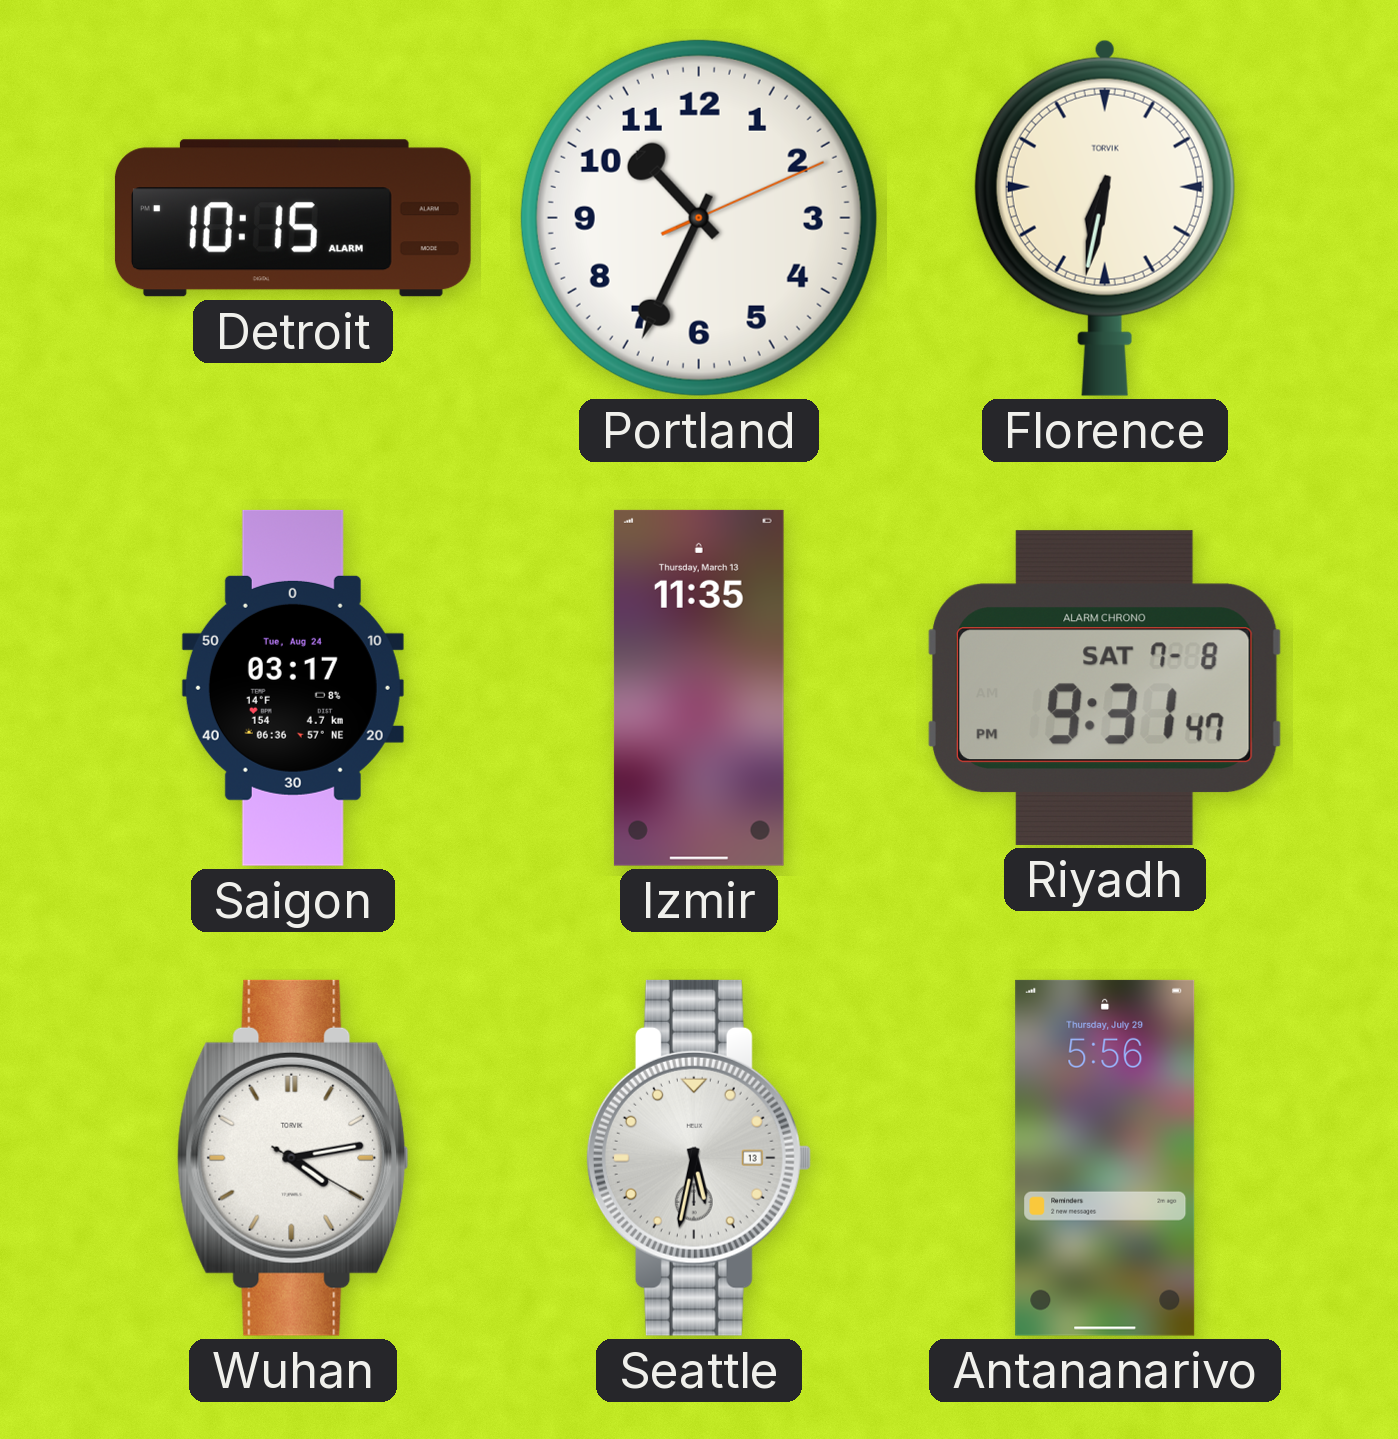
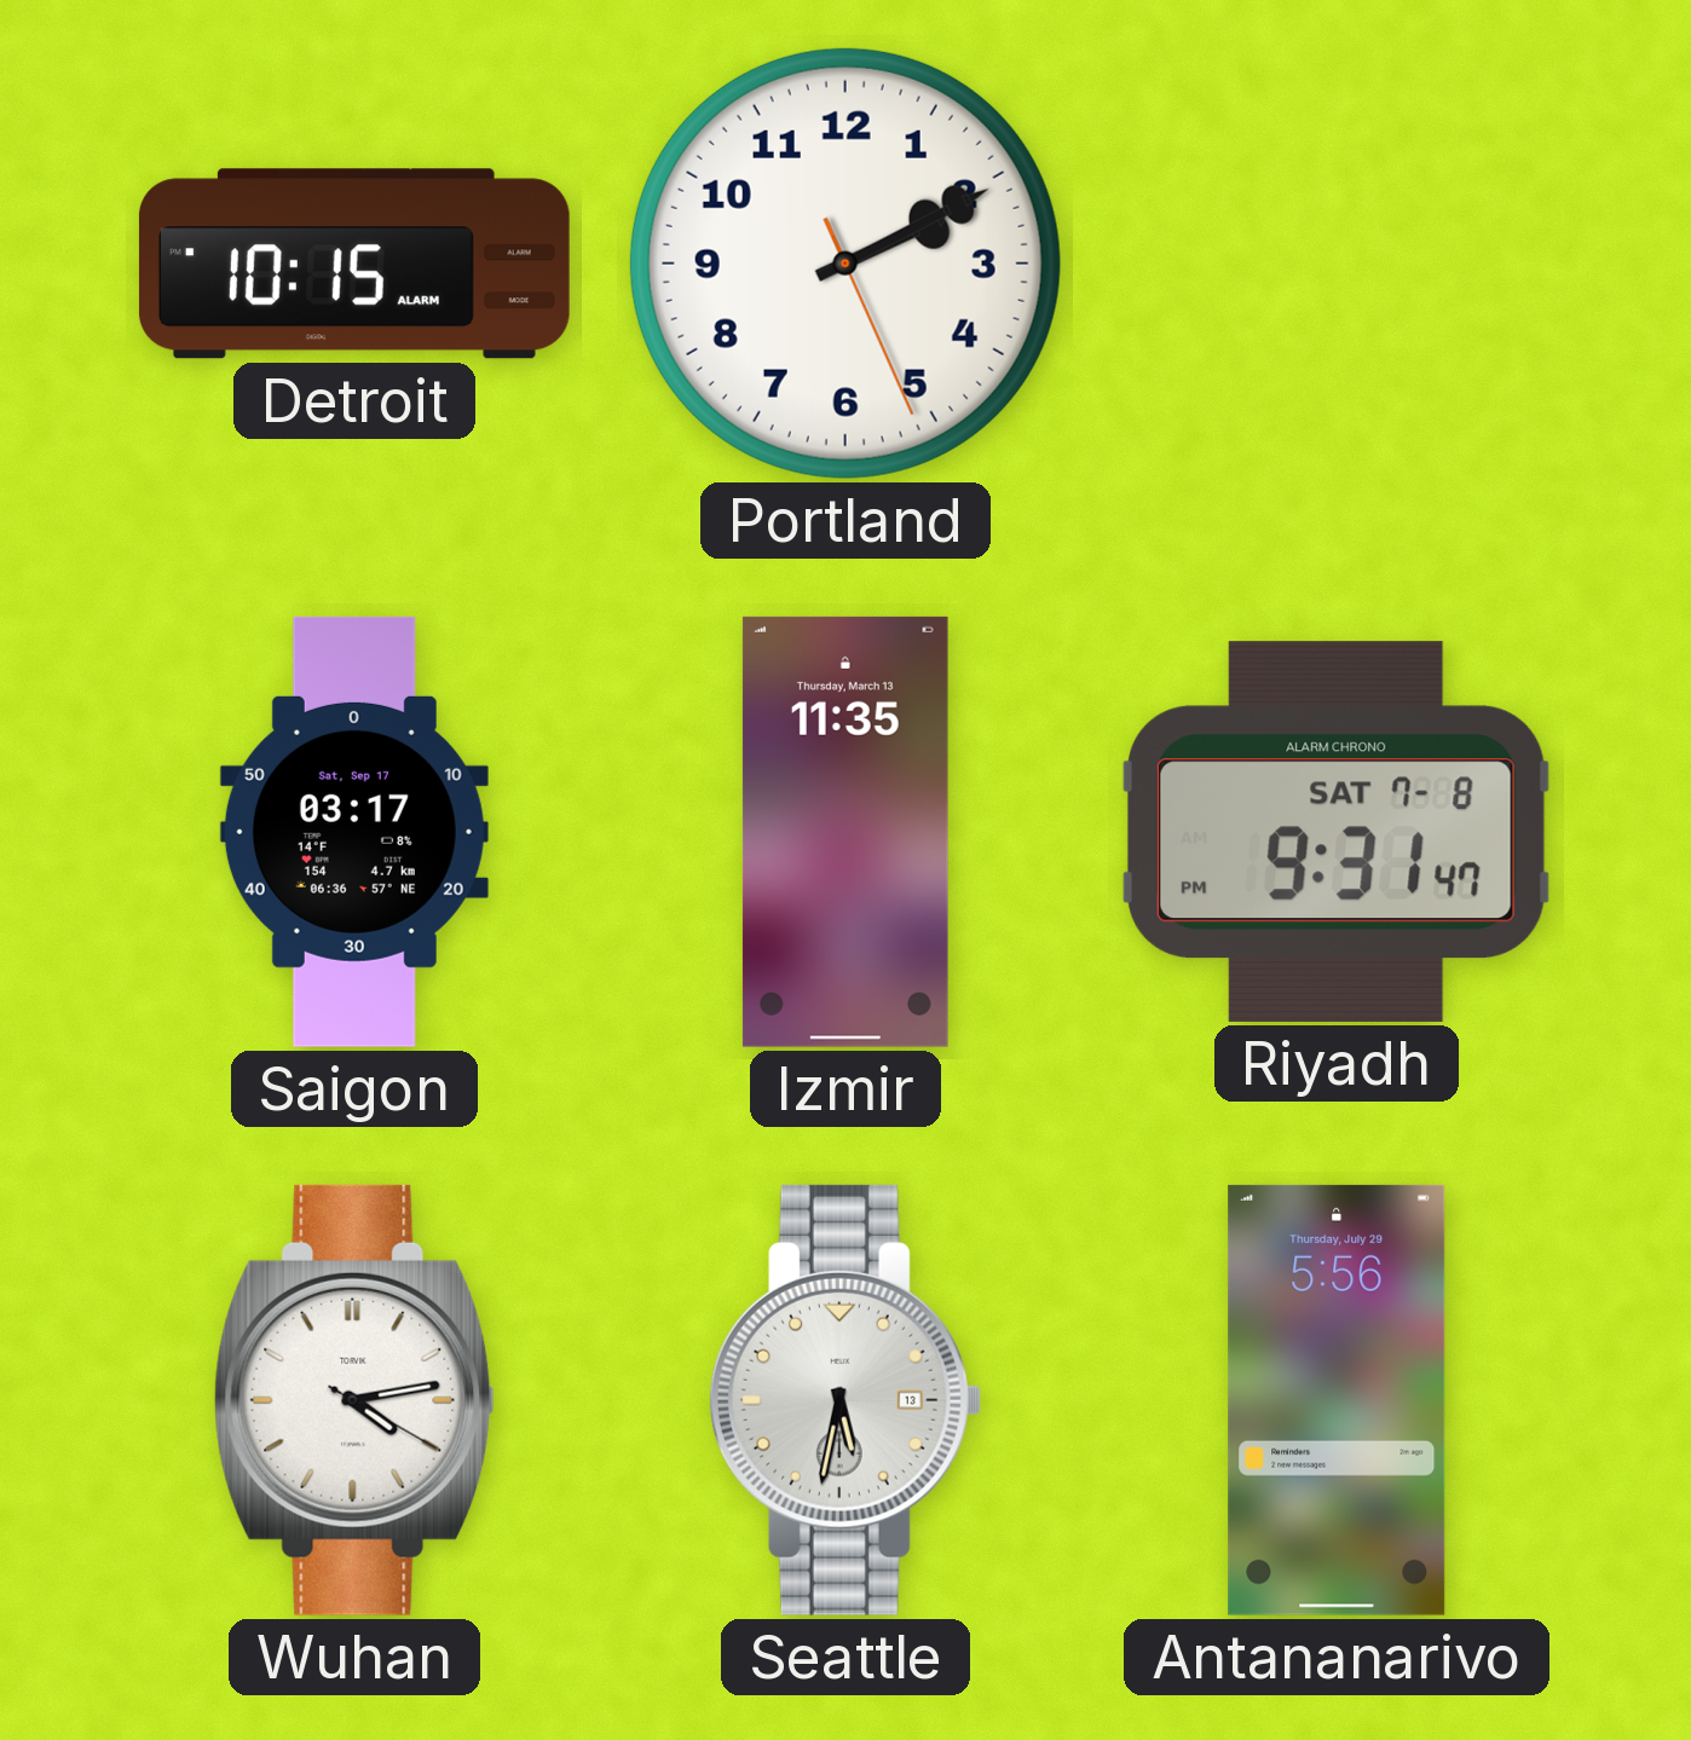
Portland: 10:34 -> 2:10
Florence: 6:32 -> none
Saigon date: Tue, Aug 24 -> Sat, Sep 17
